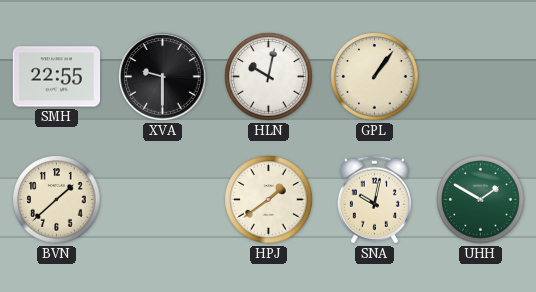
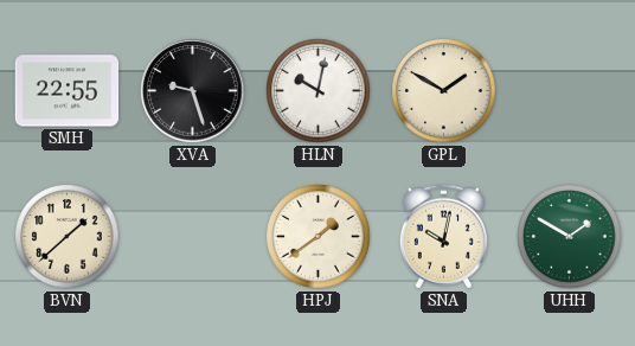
XVA: 9:30 -> 9:27
GPL: 1:06 -> 1:50
